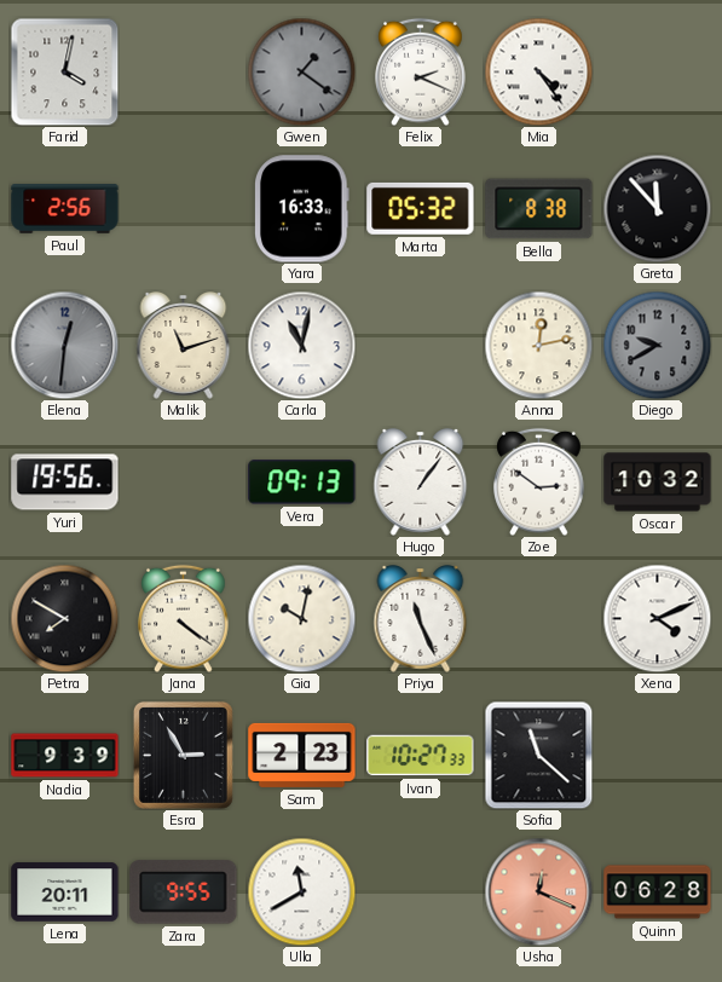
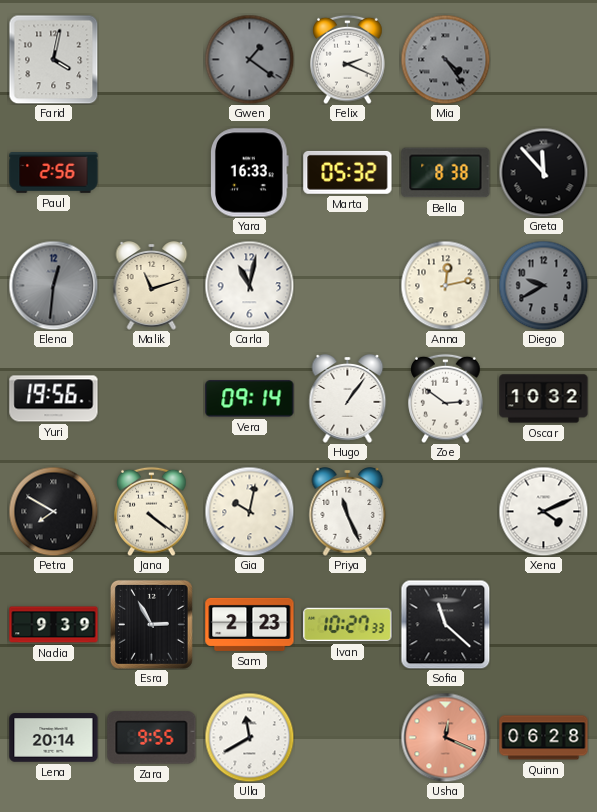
Mia dial: white -> grey
Vera: 09:13 -> 09:14
Lena: 20:11 -> 20:14
